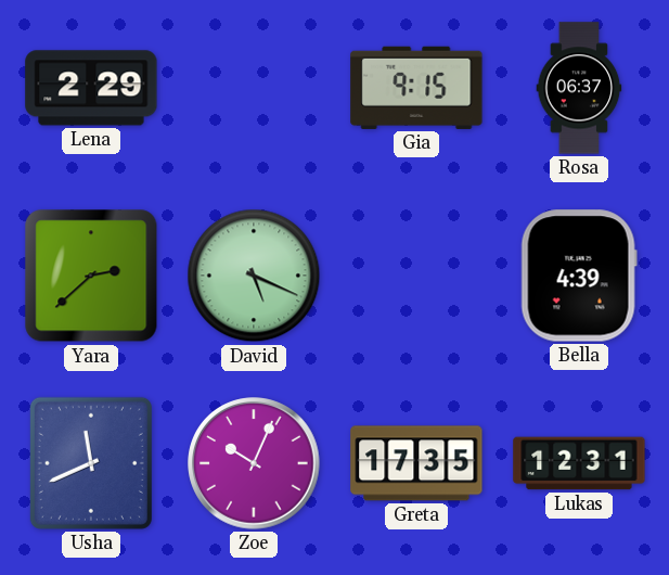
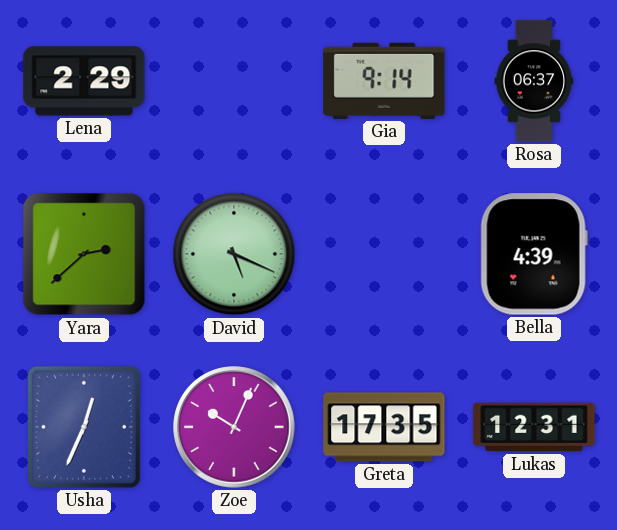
Gia: 9:15 -> 9:14
Usha: 11:41 -> 12:34
